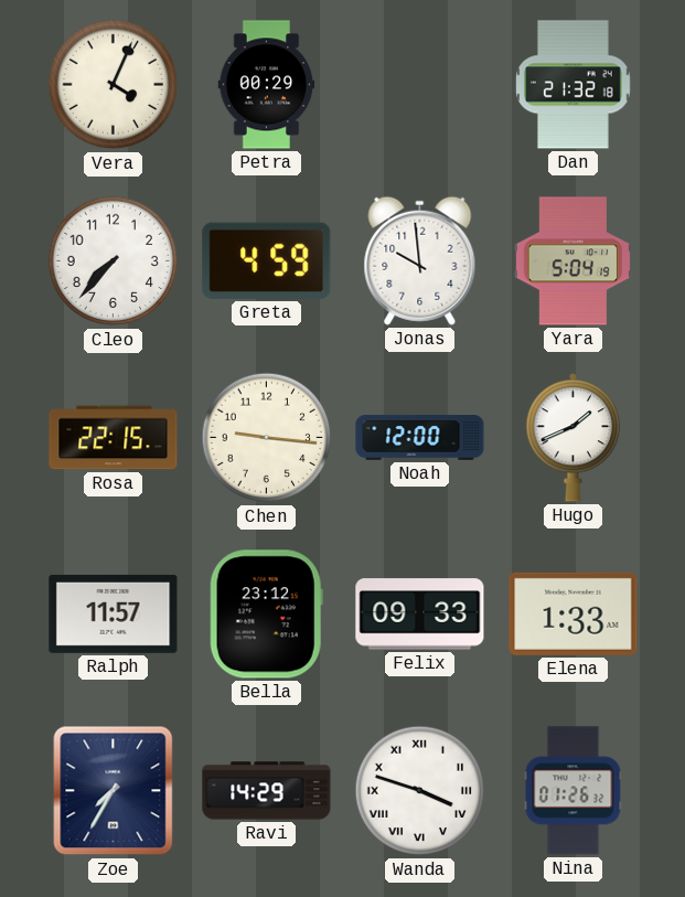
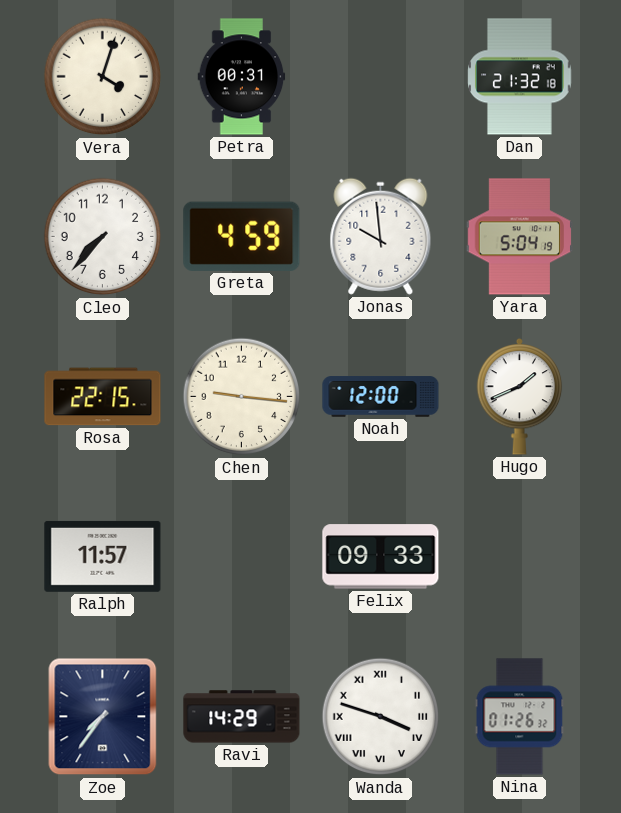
Vera: 4:04 -> 4:03
Petra: 00:29 -> 00:31
Bella: 23:12 -> none
Elena: 1:33 -> none
Zoe: 7:35 -> 7:36
